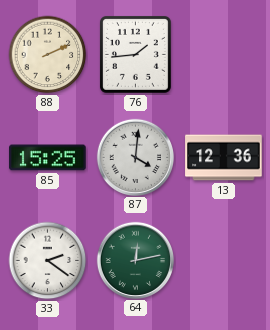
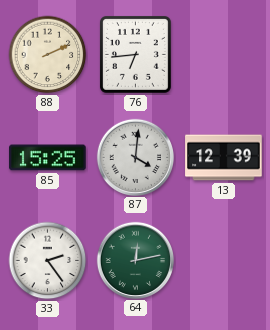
76: 1:44 -> 6:44
13: 12:36 -> 12:39
33: 2:21 -> 2:24
